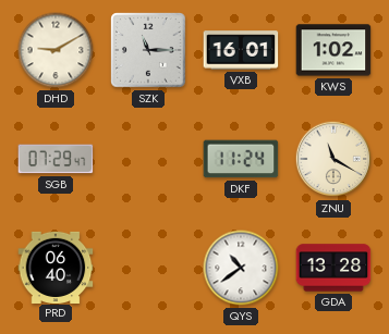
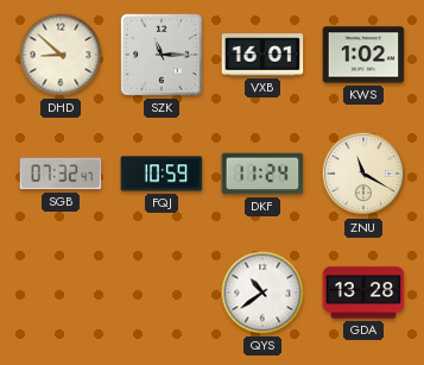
DHD: 9:10 -> 8:52
SGB: 07:29 -> 07:32
FQJ: none -> 10:59
PRD: 06:40 -> none
